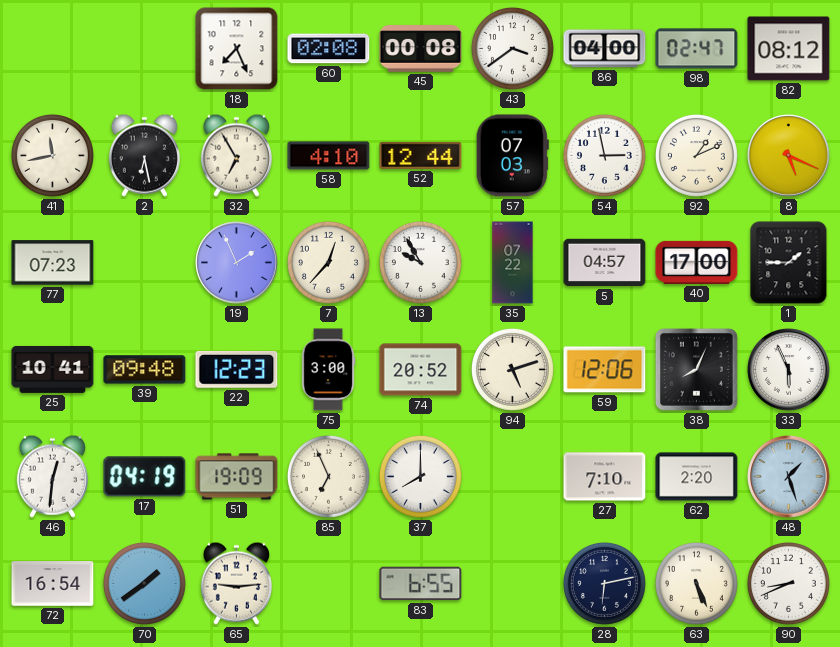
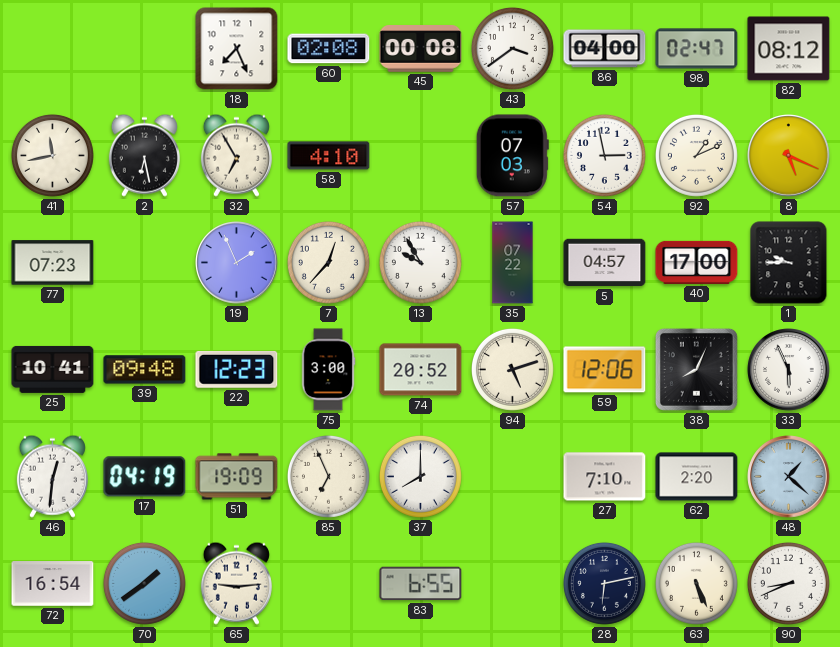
52: 12:44 -> none
1: 1:45 -> 9:45
48: 1:27 -> 1:22
